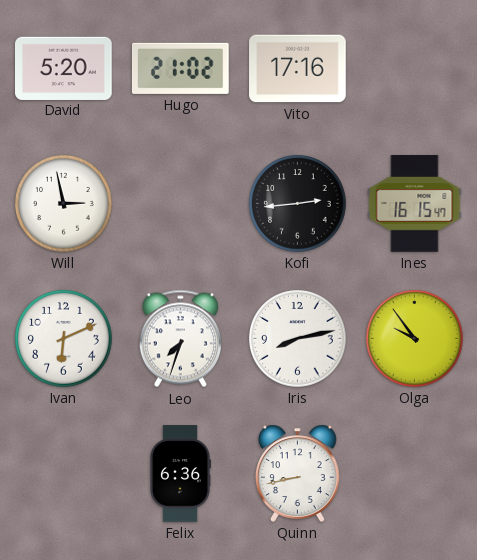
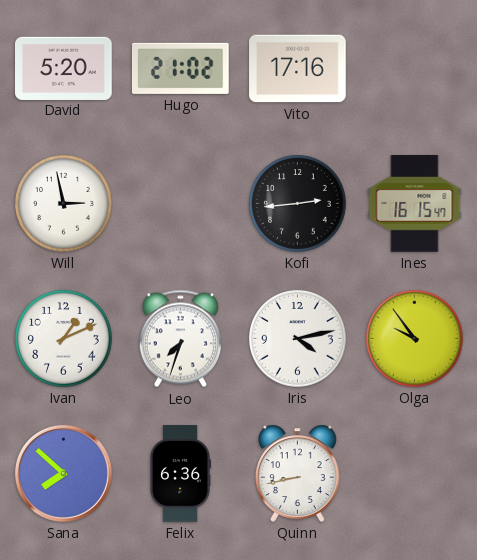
Ivan: 6:11 -> 1:11
Iris: 8:13 -> 4:13
Sana: none -> 7:52
